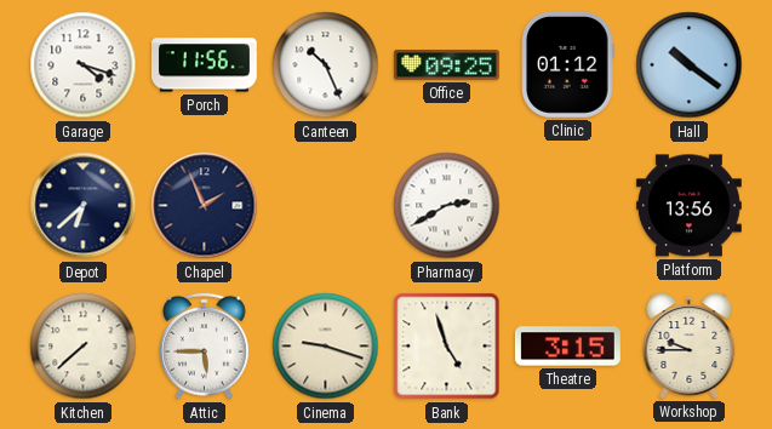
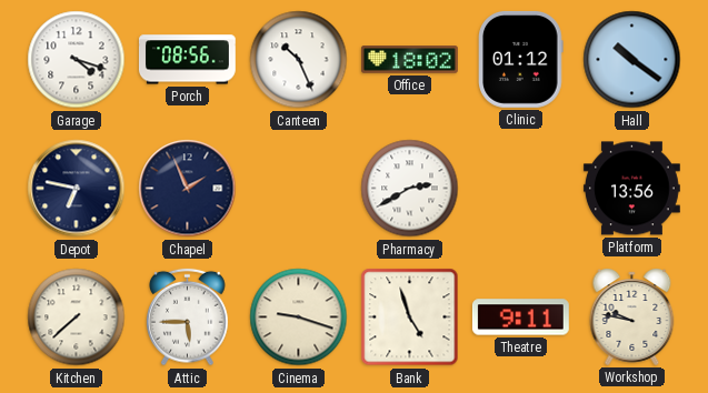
Porch: 11:56 -> 08:56
Office: 09:25 -> 18:02
Depot: 6:38 -> 6:47
Theatre: 3:15 -> 9:11
Workshop: 9:45 -> 9:47
